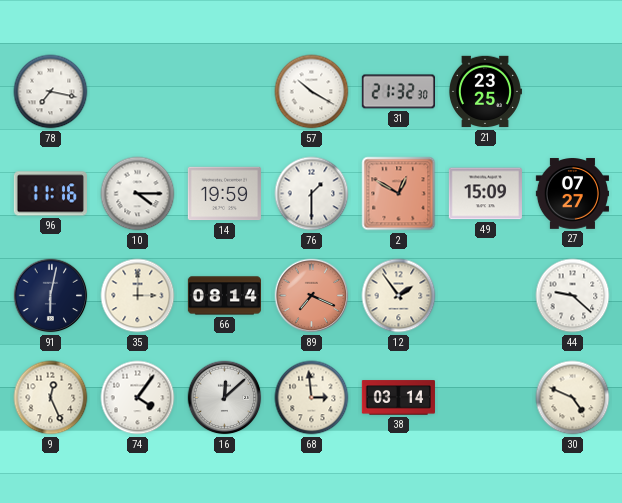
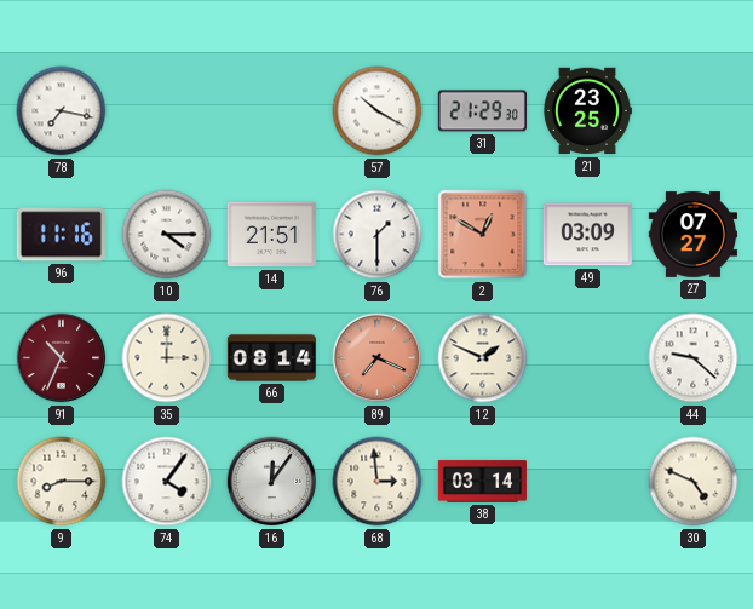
31: 21:32 -> 21:29
14: 19:59 -> 21:51
49: 15:09 -> 03:09
91: 6:02 -> 10:34
91 dial: navy -> burgundy
12: 1:54 -> 1:49
9: 12:26 -> 8:15
16: 12:08 -> 12:06
